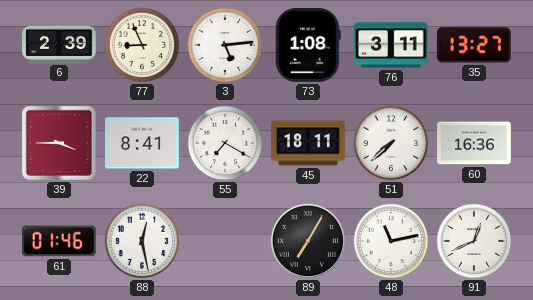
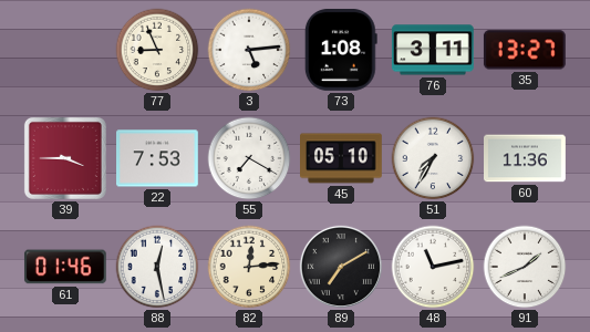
6: 2:39 -> none
22: 8:41 -> 7:53
45: 18:11 -> 05:10
51: 7:38 -> 7:35
60: 16:36 -> 11:36
82: none -> 12:14
89: 7:05 -> 7:10
91: 12:41 -> 1:41
